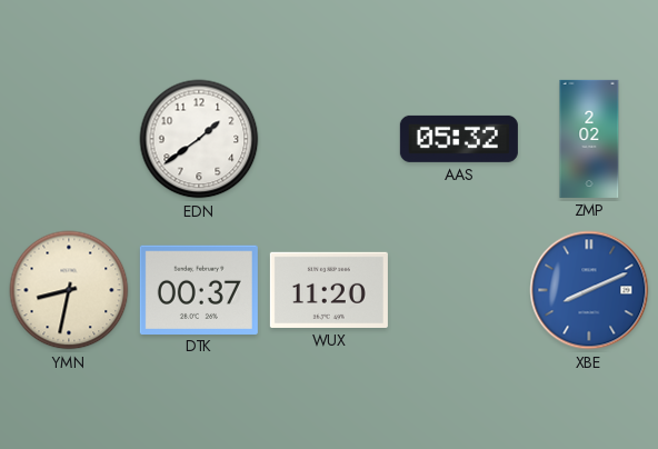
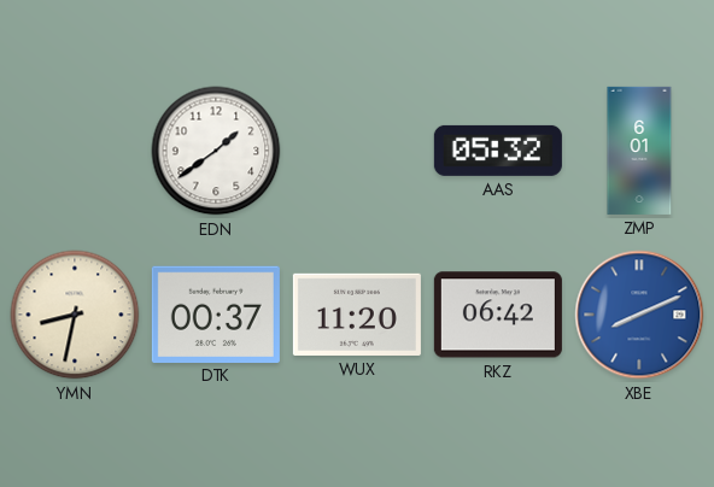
ZMP: 2:02 -> 6:01
RKZ: none -> 06:42
